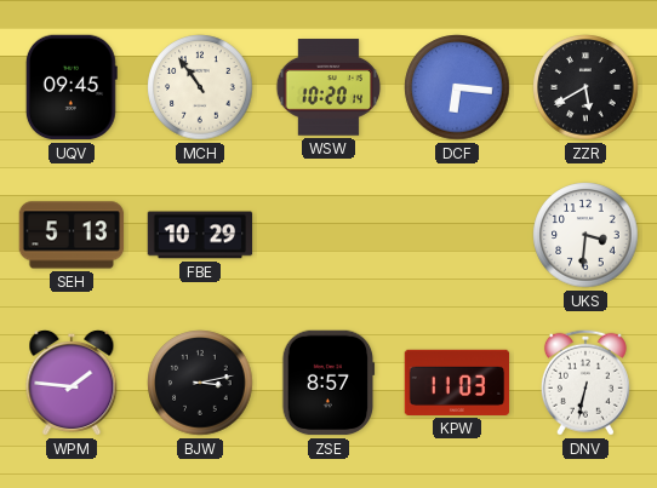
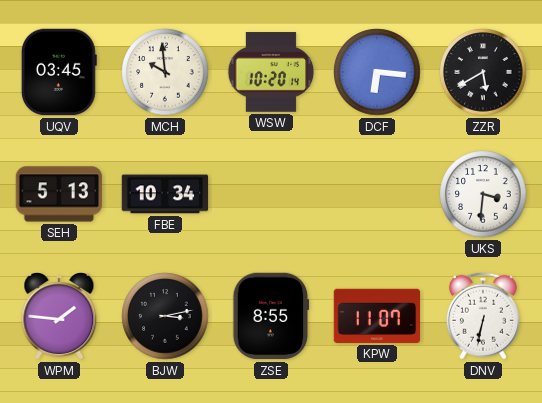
UQV: 09:45 -> 03:45
MCH: 10:54 -> 9:59
FBE: 10:29 -> 10:34
ZSE: 8:57 -> 8:55
KPW: 11:03 -> 11:07
